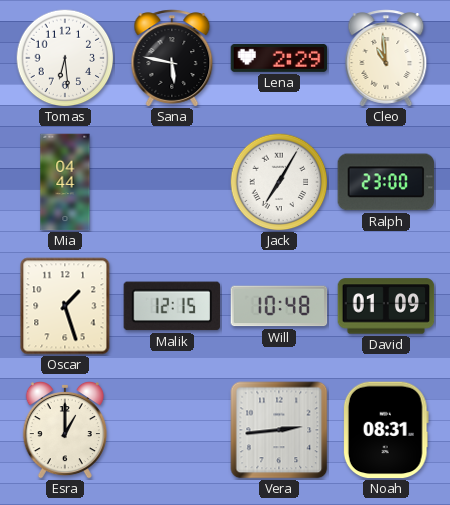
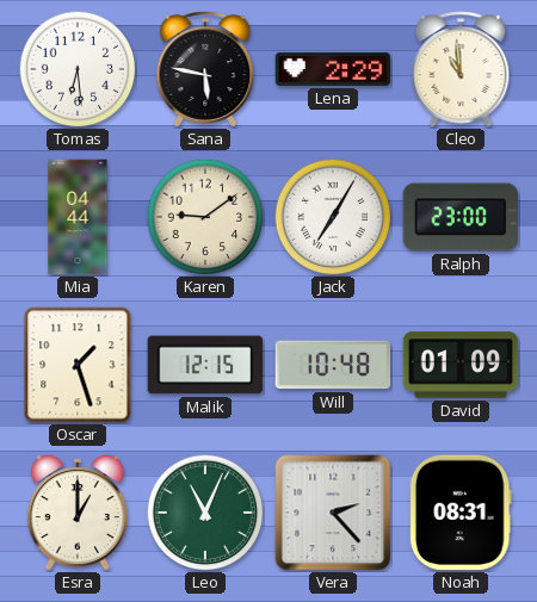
Karen: none -> 9:09
Leo: none -> 11:04
Vera: 2:44 -> 2:23
